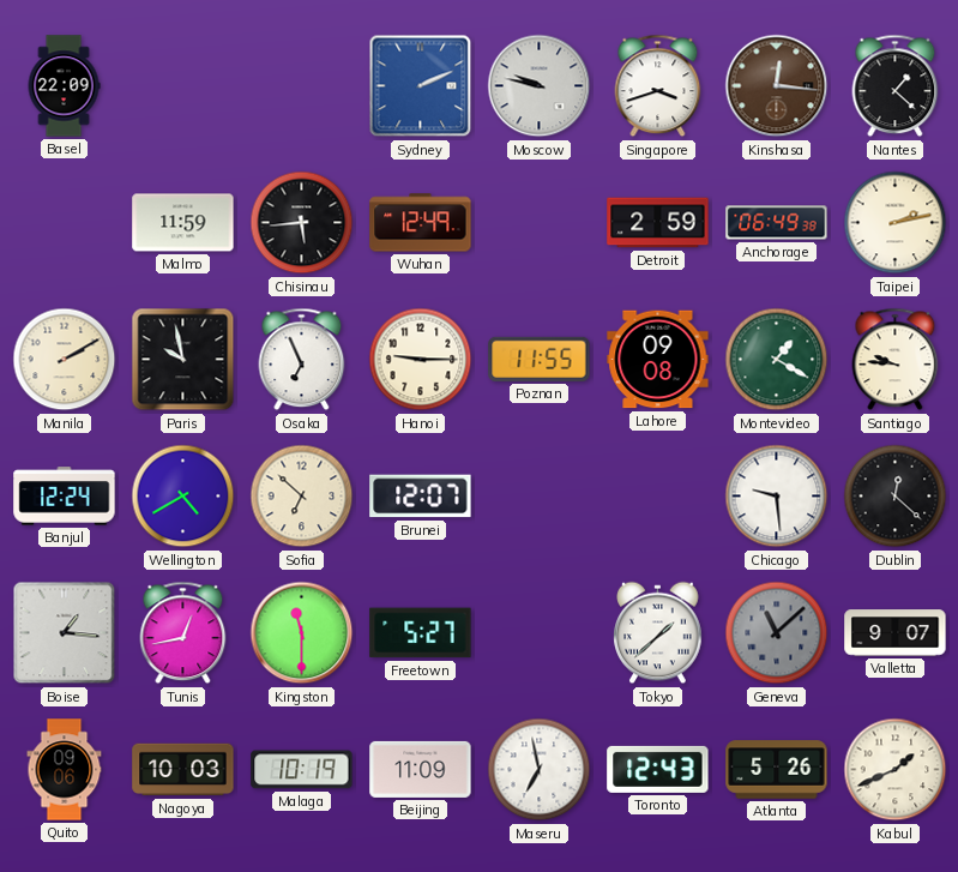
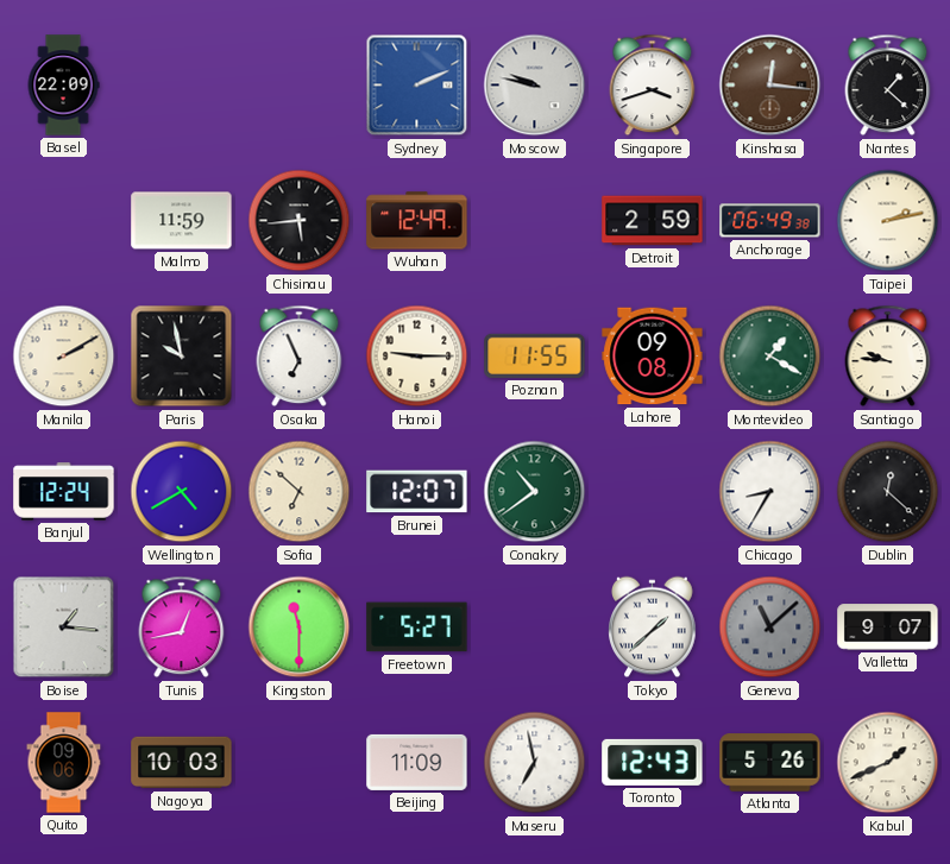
Conakry: none -> 10:39
Chicago: 9:29 -> 8:35
Malaga: 10:19 -> none
